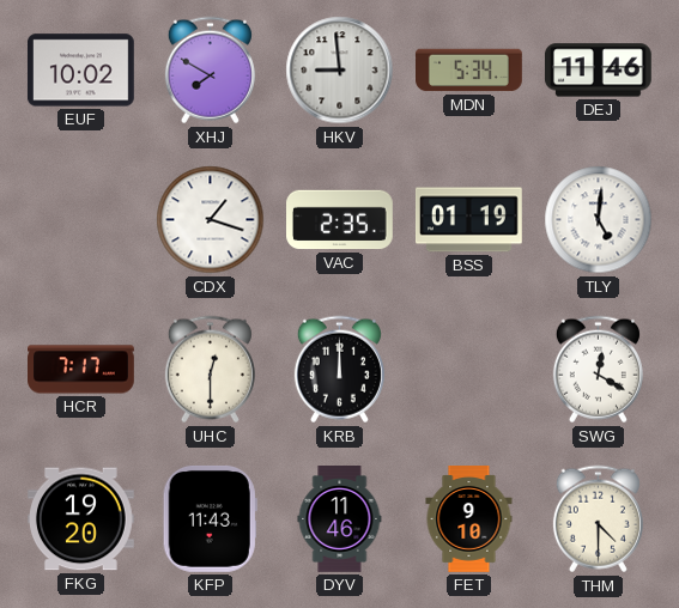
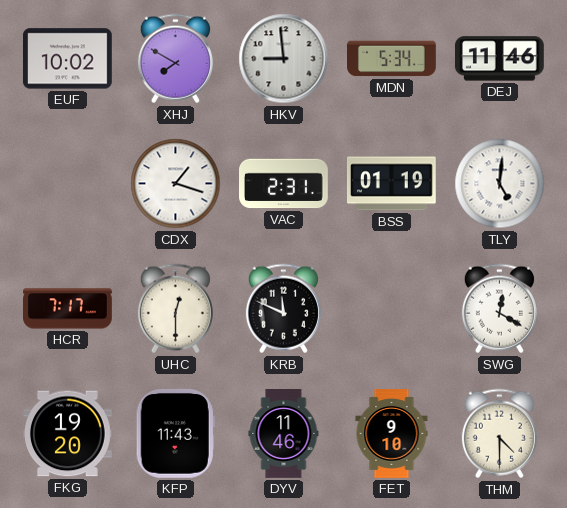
VAC: 2:35 -> 2:31
KRB: 12:00 -> 11:49
